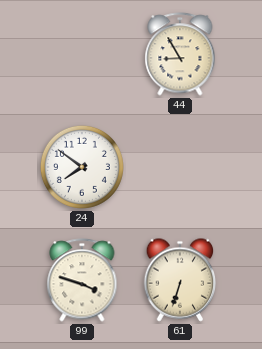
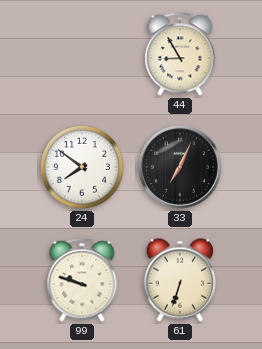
33: none -> 7:04
99: 3:48 -> 9:48
